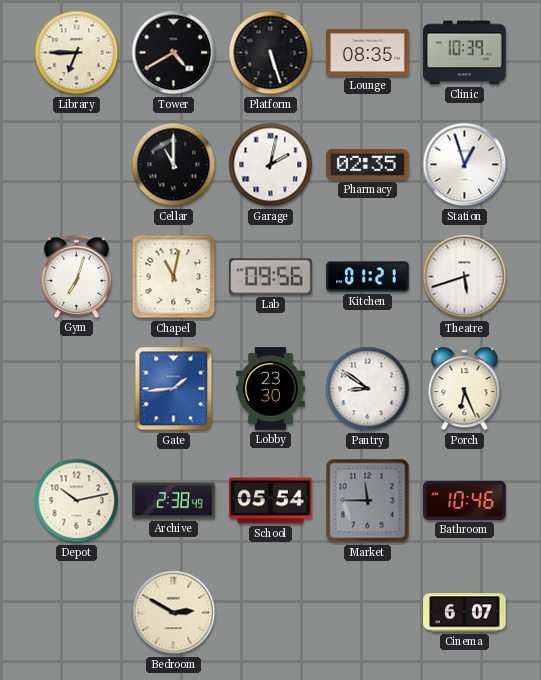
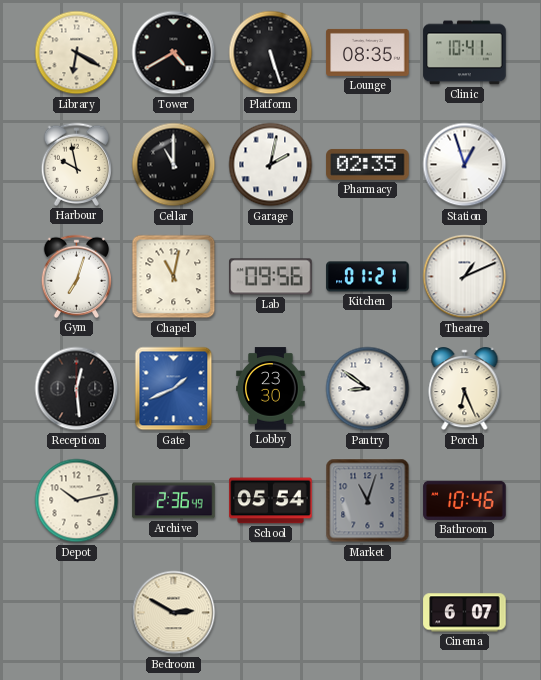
Library: 6:45 -> 6:20
Clinic: 10:39 -> 10:41
Harbour: none -> 9:58
Theatre: 5:42 -> 1:11
Reception: none -> 12:29
Gate: 1:44 -> 1:41
Archive: 2:38 -> 2:36
Market: 11:45 -> 11:03
